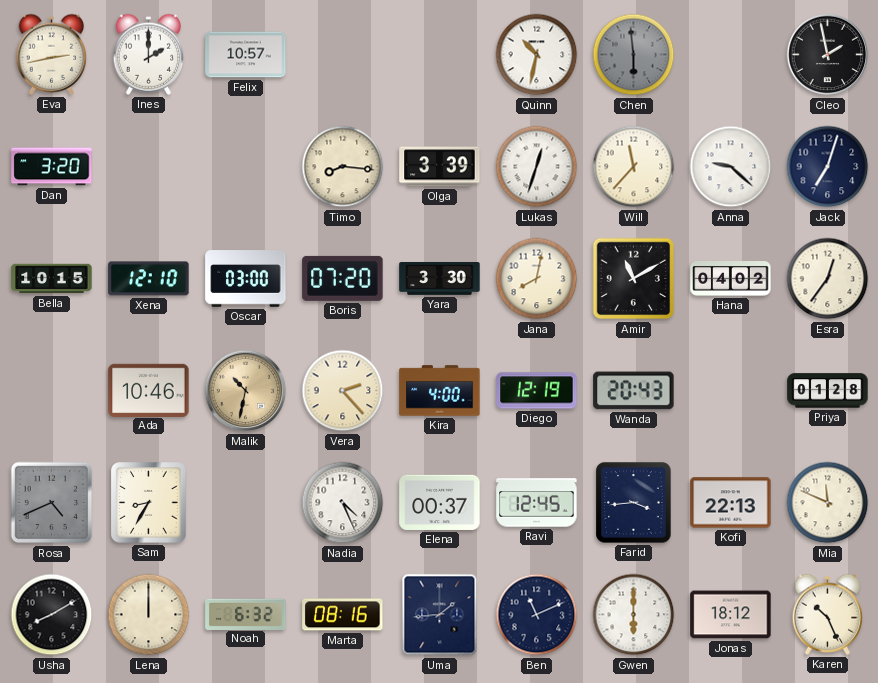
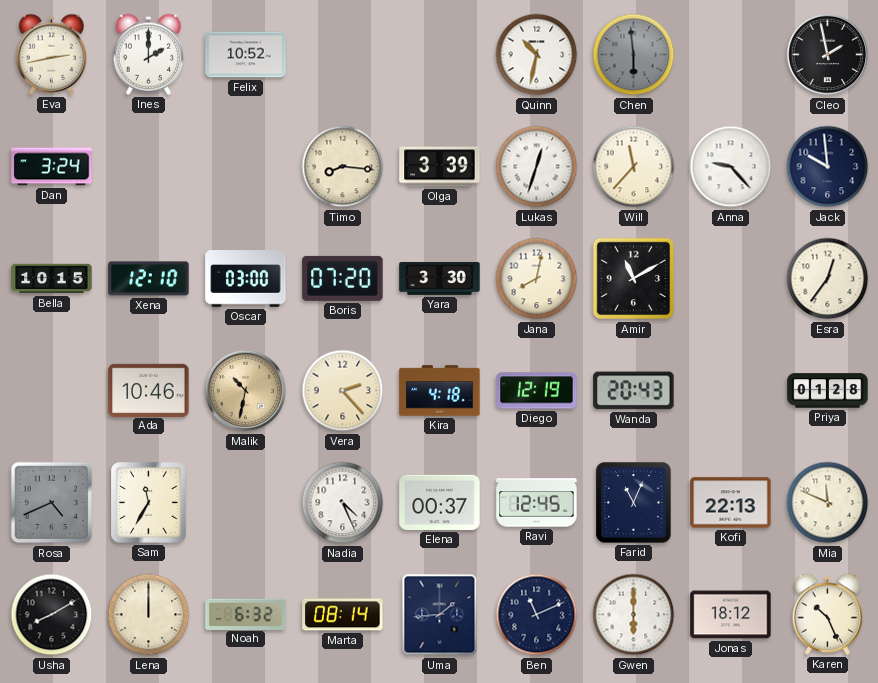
Felix: 10:57 -> 10:52
Dan: 3:20 -> 3:24
Anna: 9:22 -> 9:23
Jack: 7:03 -> 9:59
Hana: 04:02 -> none
Kira: 4:00 -> 4:18
Sam: 8:35 -> 11:35
Farid: 3:44 -> 11:04
Marta: 08:16 -> 08:14
